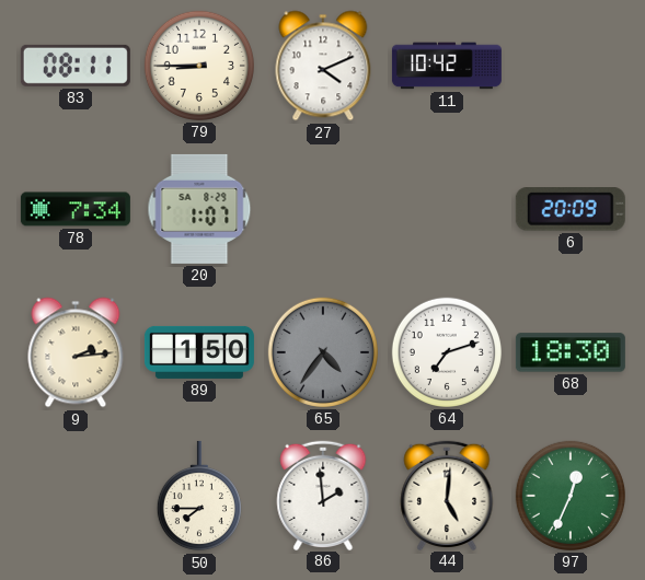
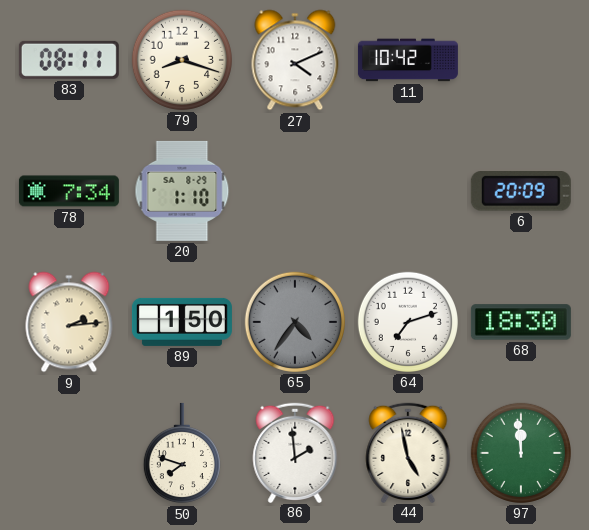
79: 8:45 -> 8:18
20: 1:07 -> 1:10
50: 7:45 -> 7:48
44: 5:01 -> 4:58
97: 12:34 -> 11:59
